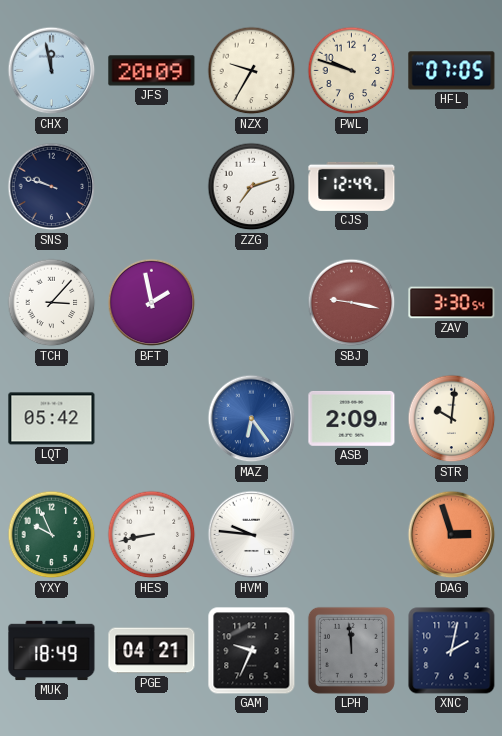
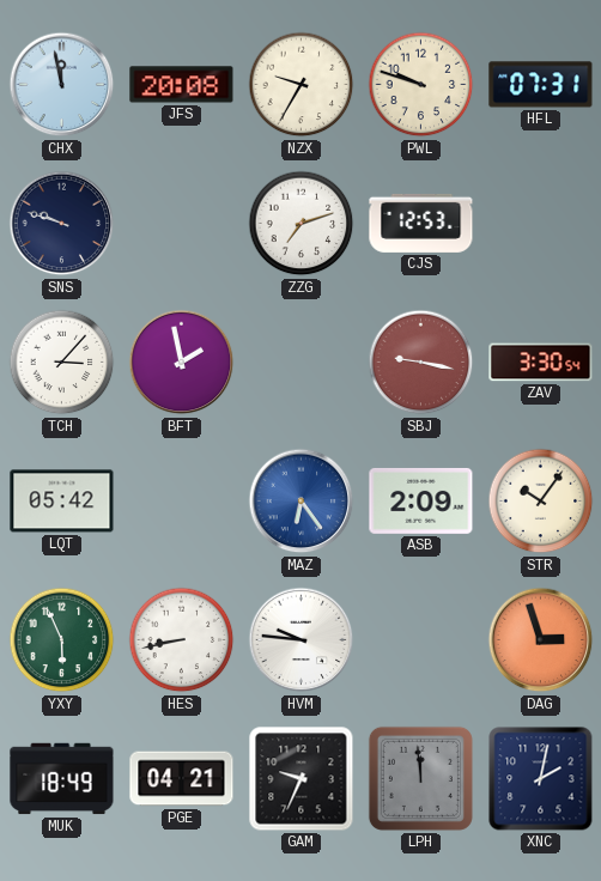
JFS: 20:09 -> 20:08
HFL: 07:05 -> 07:31
CJS: 12:49 -> 12:53
STR: 10:01 -> 10:06
YXY: 9:56 -> 5:56
